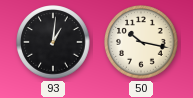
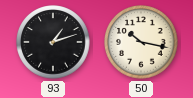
93: 1:01 -> 1:12
